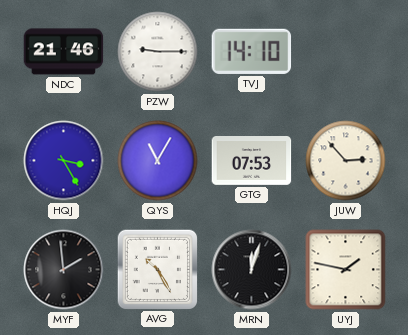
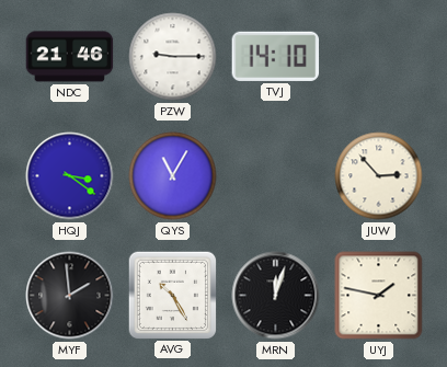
HQJ: 3:25 -> 3:21
GTG: 07:53 -> none
